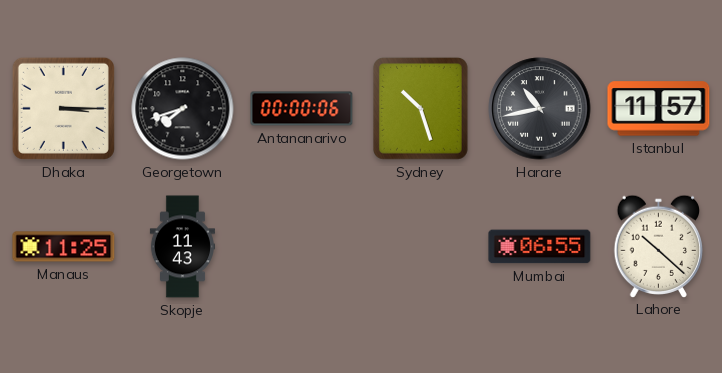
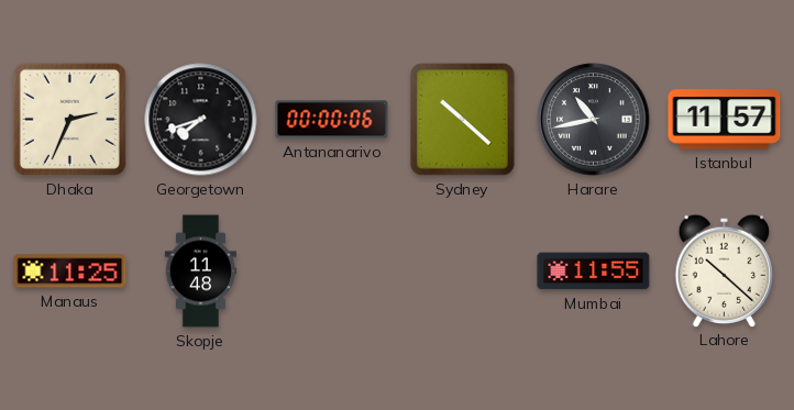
Dhaka: 3:15 -> 2:34
Sydney: 10:27 -> 10:22
Skopje: 11:43 -> 11:48
Mumbai: 06:55 -> 11:55
